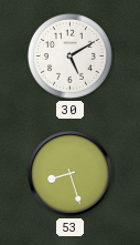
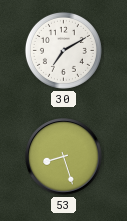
30: 5:10 -> 7:10
